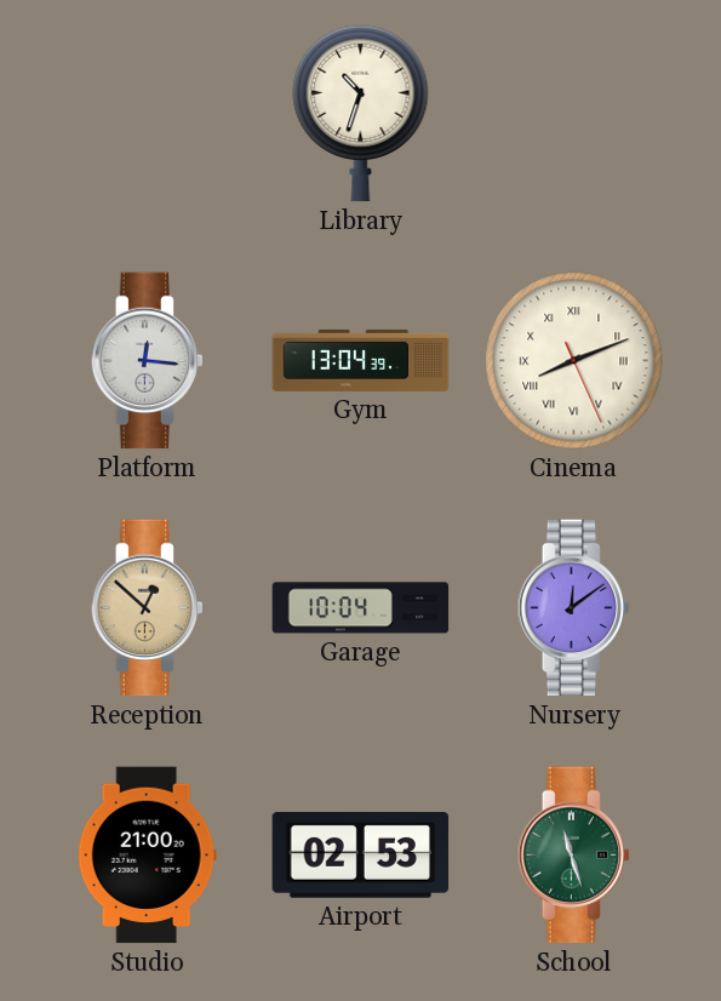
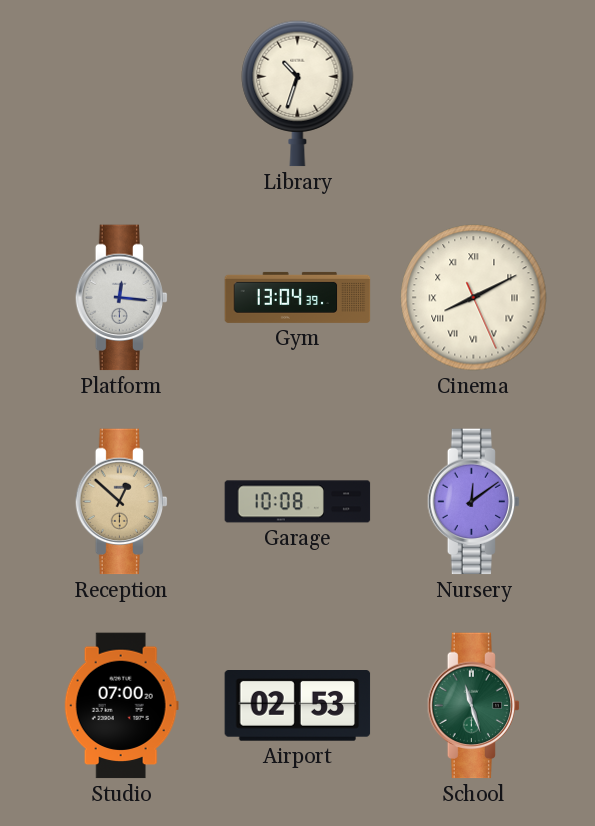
Cinema: 8:11 -> 8:10
Garage: 10:04 -> 10:08
Studio: 21:00 -> 07:00
